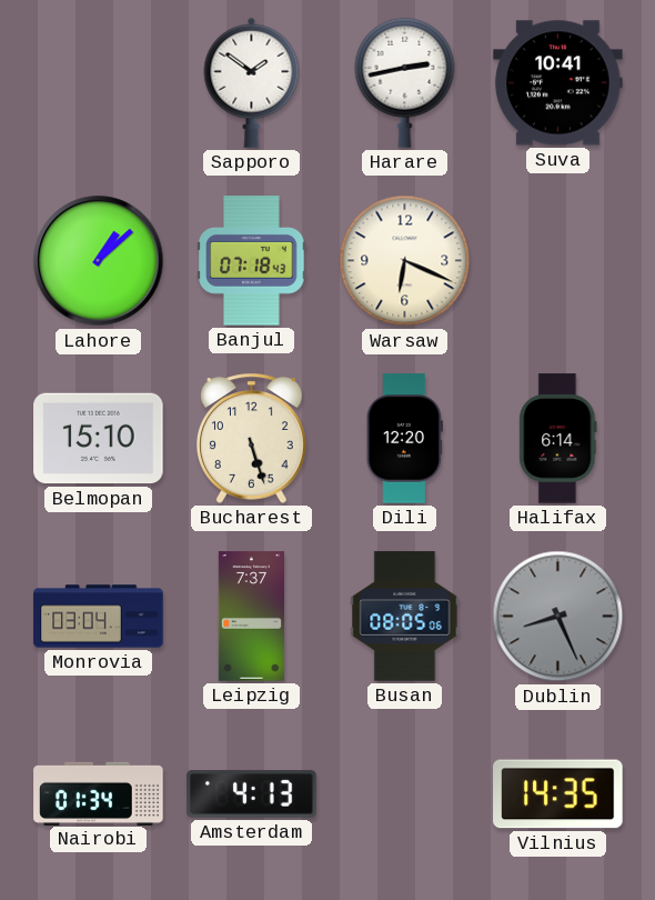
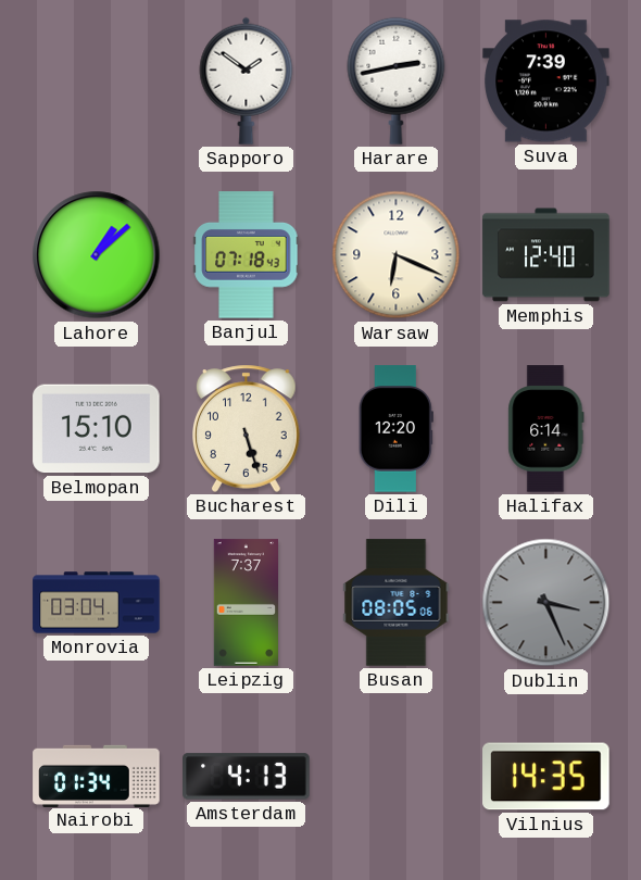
Suva: 10:41 -> 7:39
Memphis: none -> 12:40
Dublin: 8:26 -> 3:26
